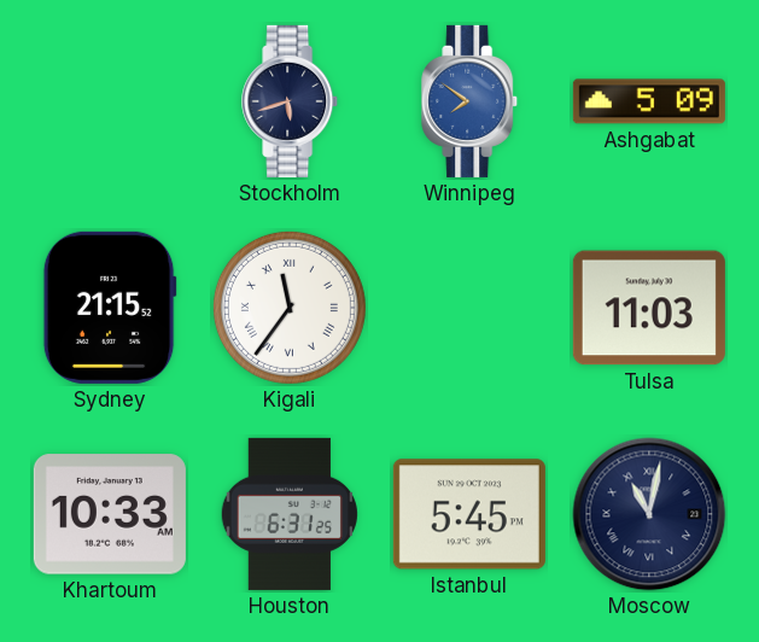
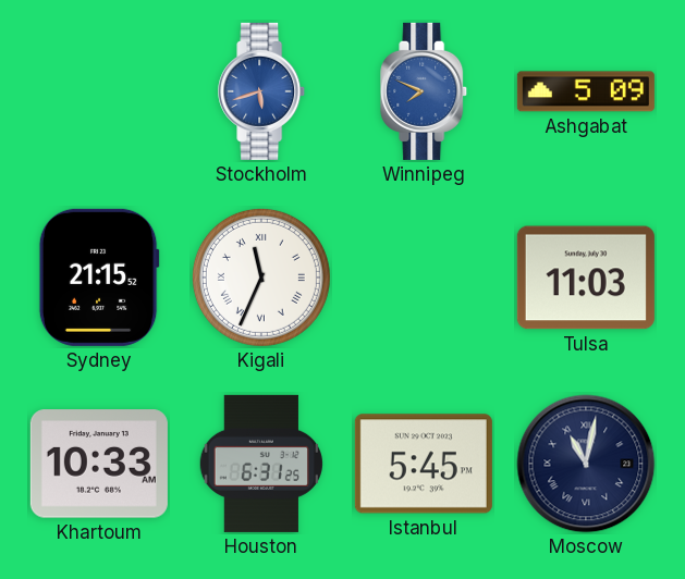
Stockholm dial: navy -> blue
Winnipeg: 7:51 -> 7:49
Kigali: 11:36 -> 11:34
